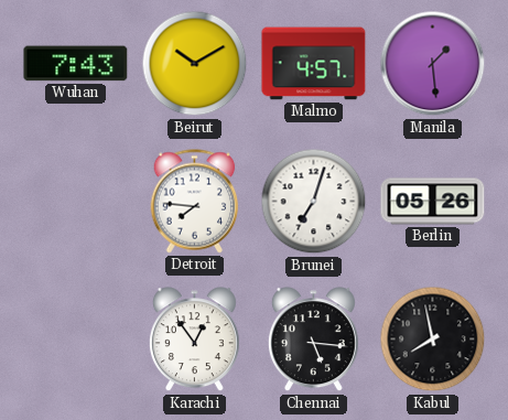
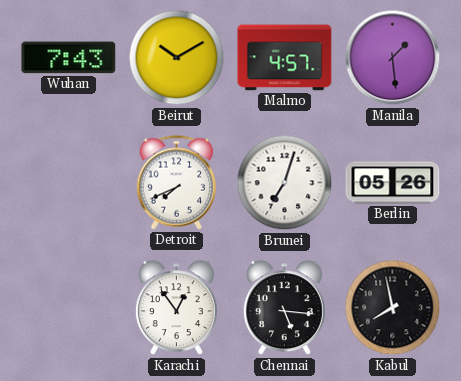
Detroit: 7:46 -> 7:41
